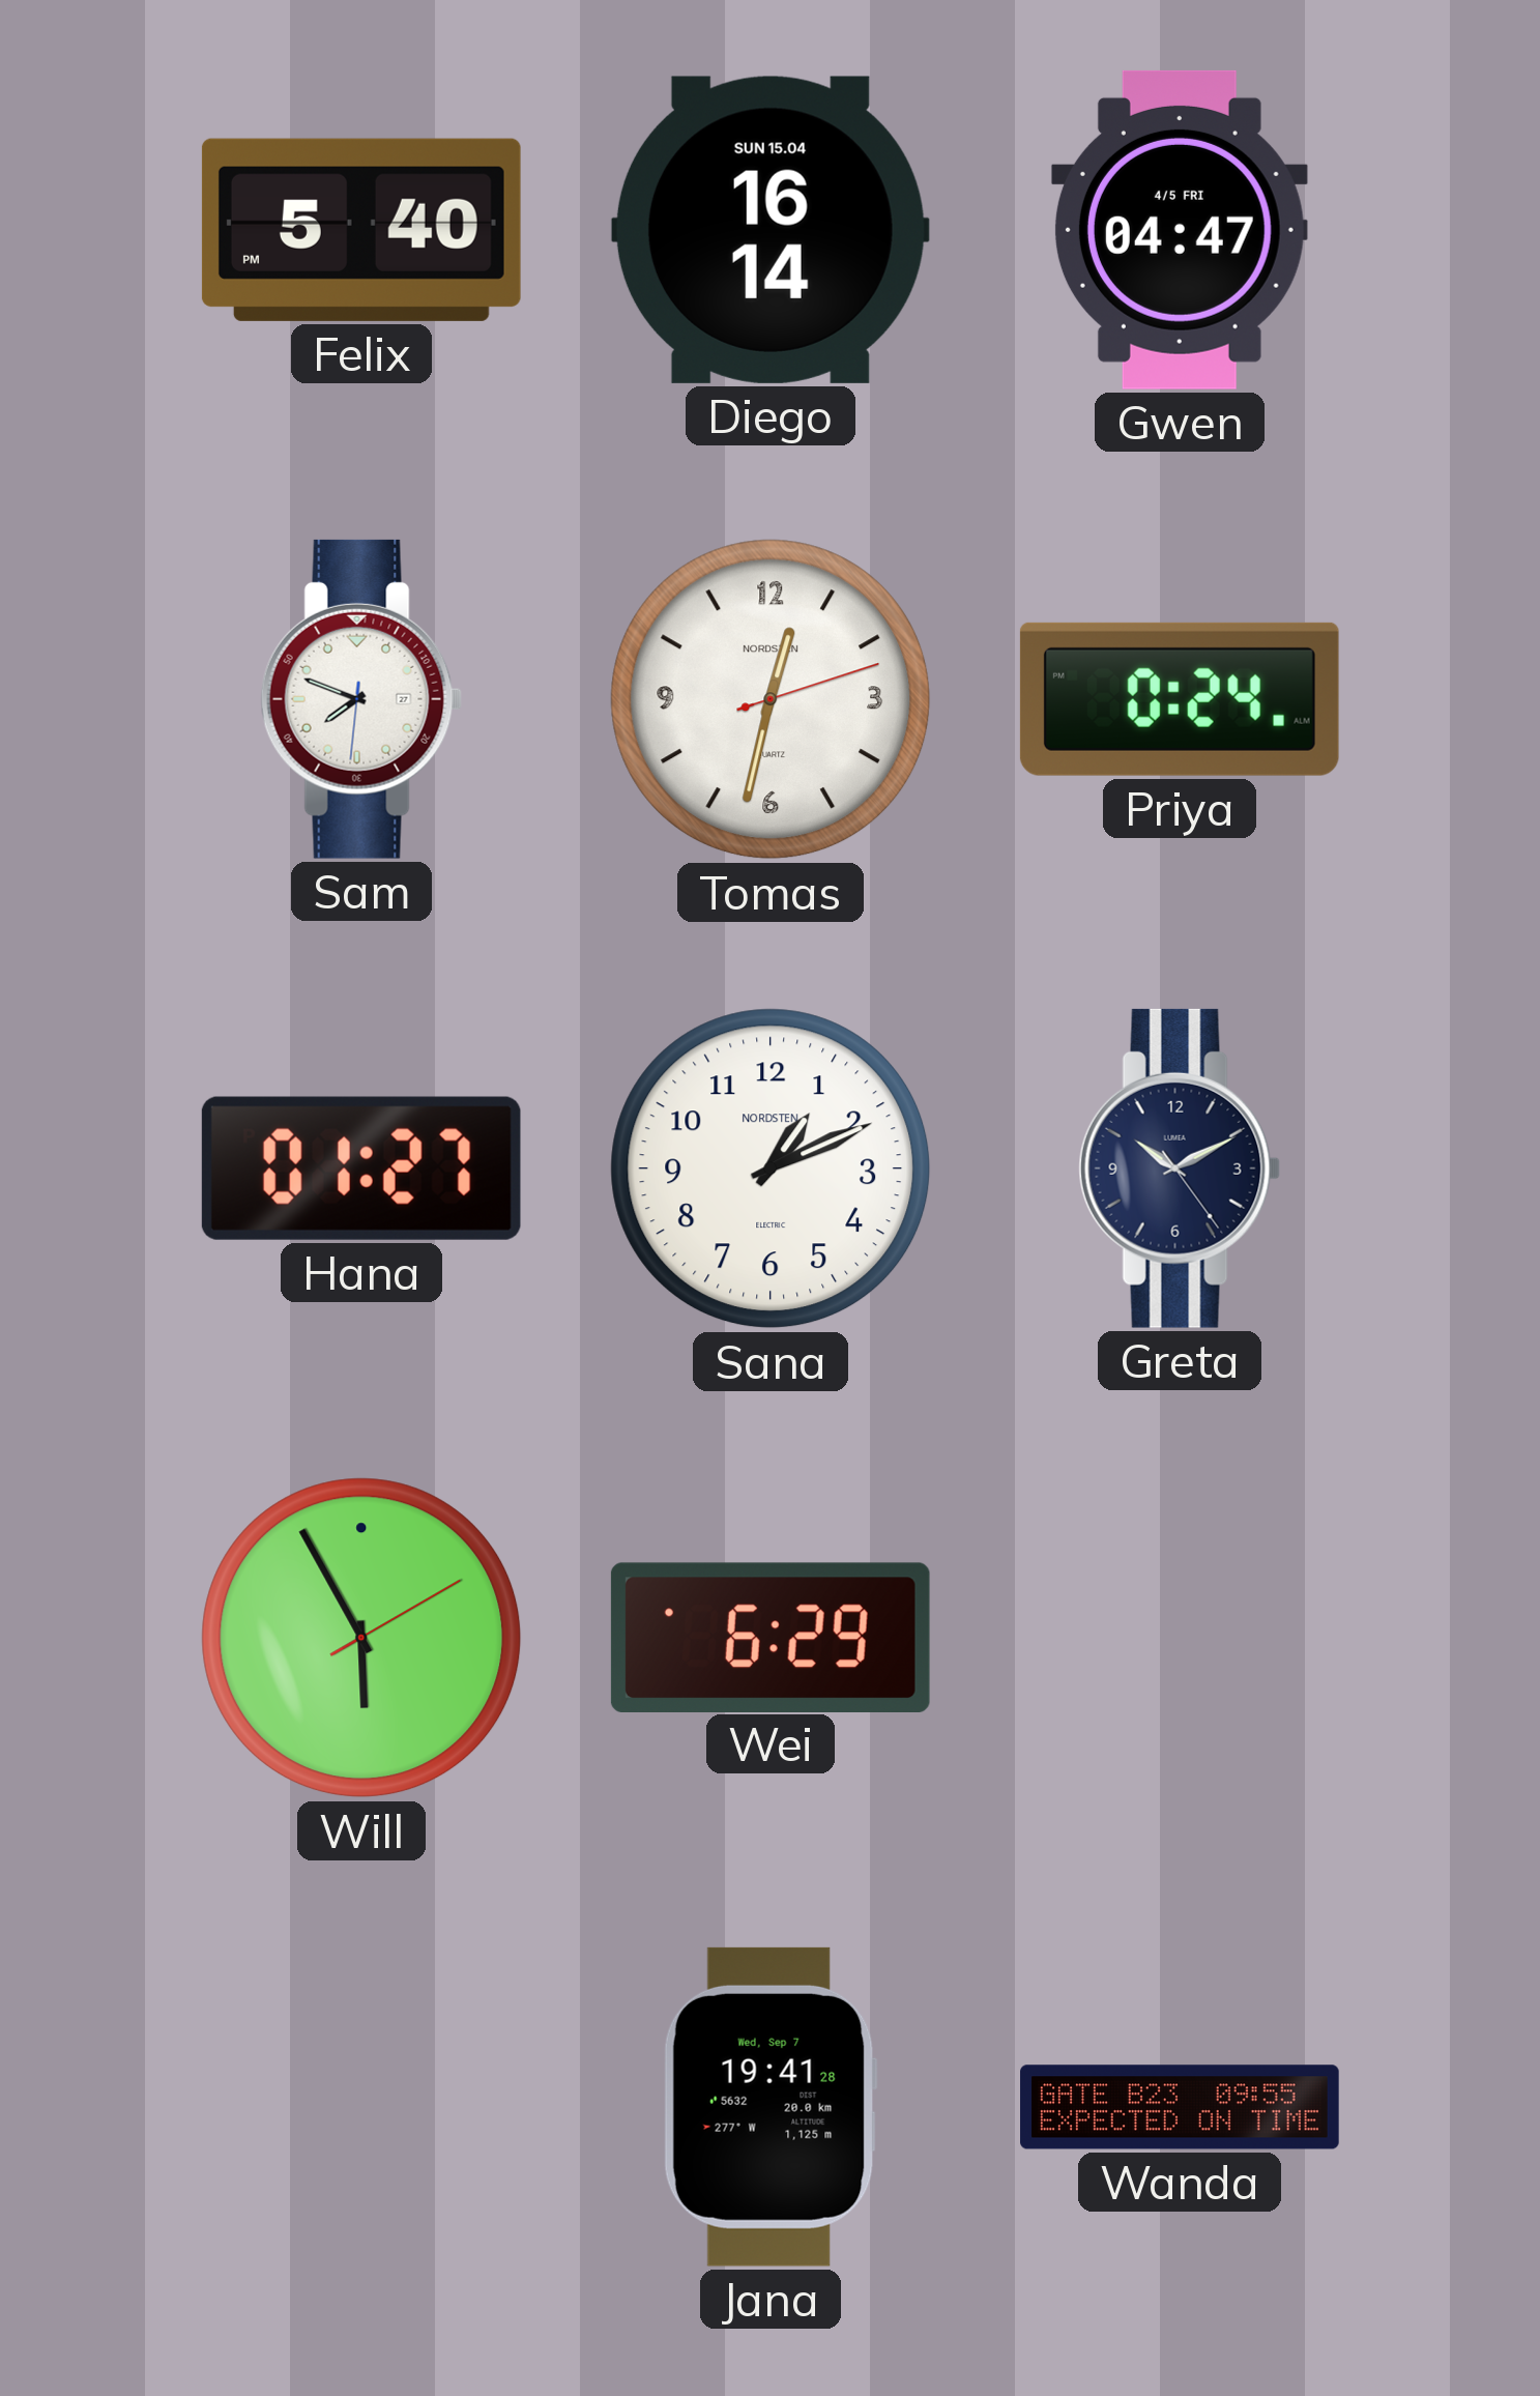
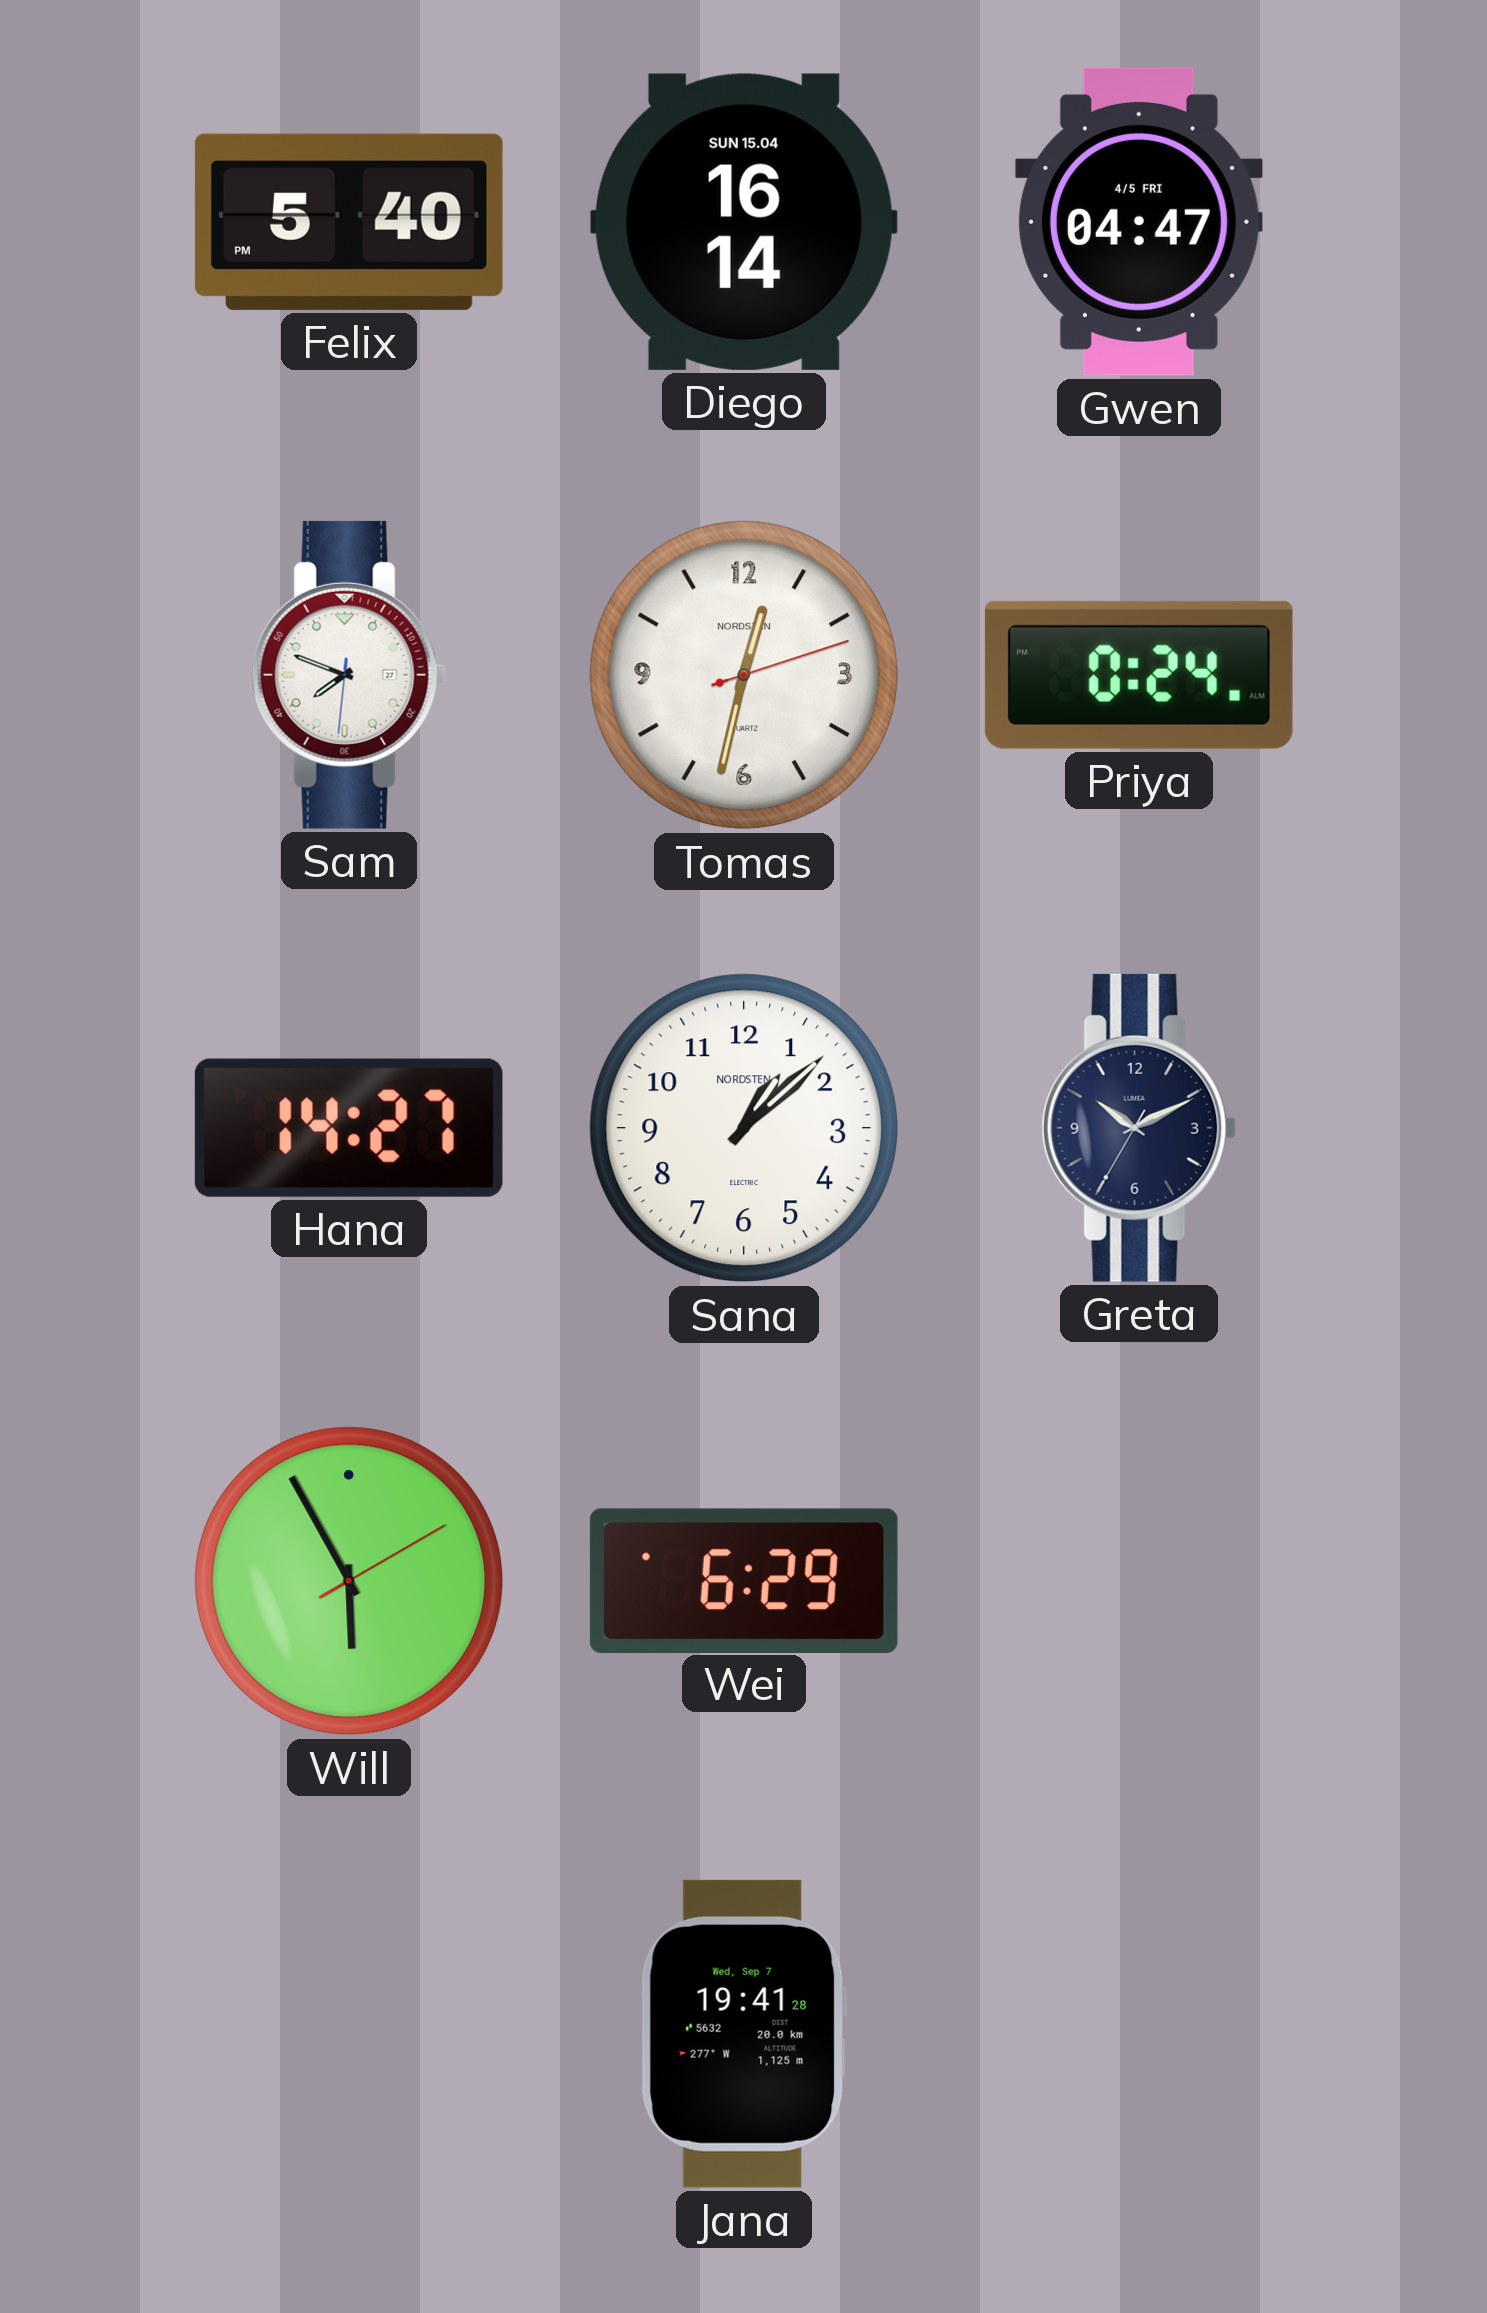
Hana: 01:27 -> 14:27
Sana: 1:11 -> 1:08
Greta: 10:10:24 -> 10:10:35
Wanda: 09:55 -> none
